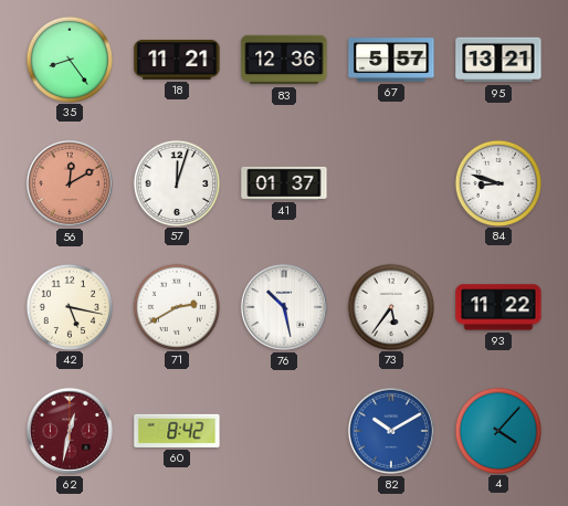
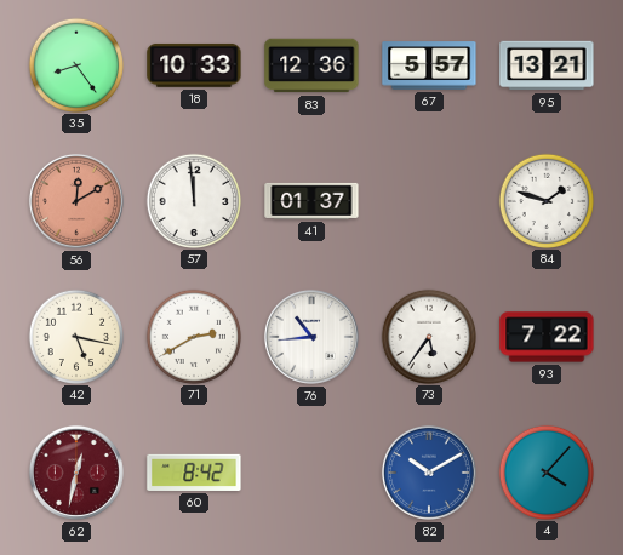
18: 11:21 -> 10:33
57: 12:03 -> 11:59
84: 8:48 -> 1:48
76: 10:28 -> 10:44
93: 11:22 -> 7:22
